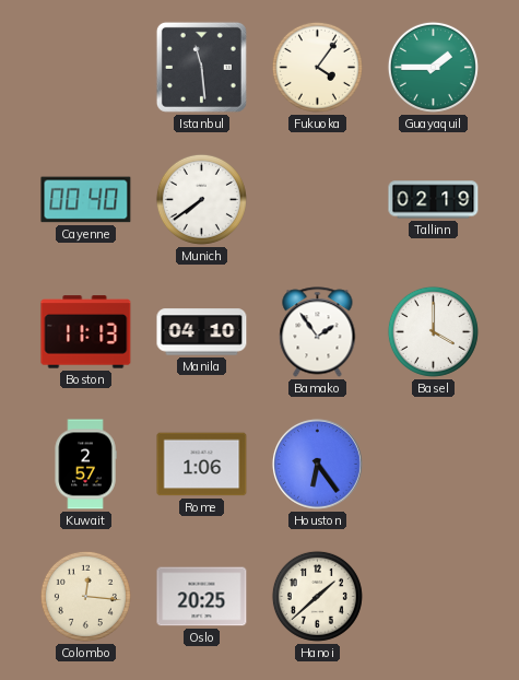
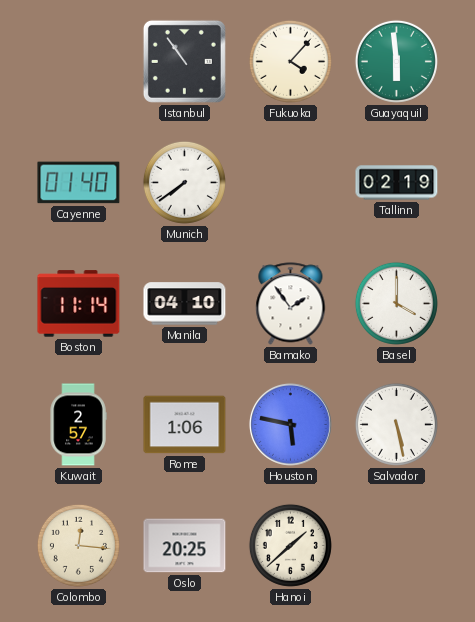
Istanbul: 11:29 -> 10:54
Fukuoka: 4:06 -> 4:07
Guayaquil: 1:45 -> 5:59
Cayenne: 00:40 -> 01:40
Boston: 11:13 -> 11:14
Houston: 6:24 -> 5:47
Salvador: none -> 5:28
